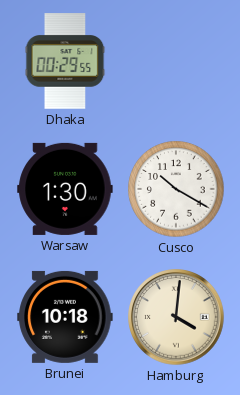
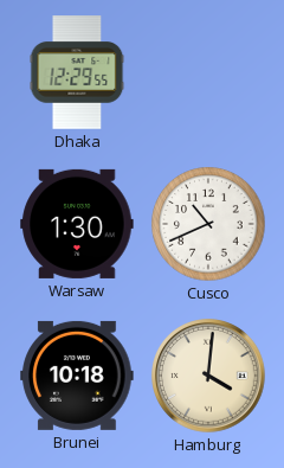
Dhaka: 00:29 -> 12:29
Cusco: 10:20 -> 10:41
